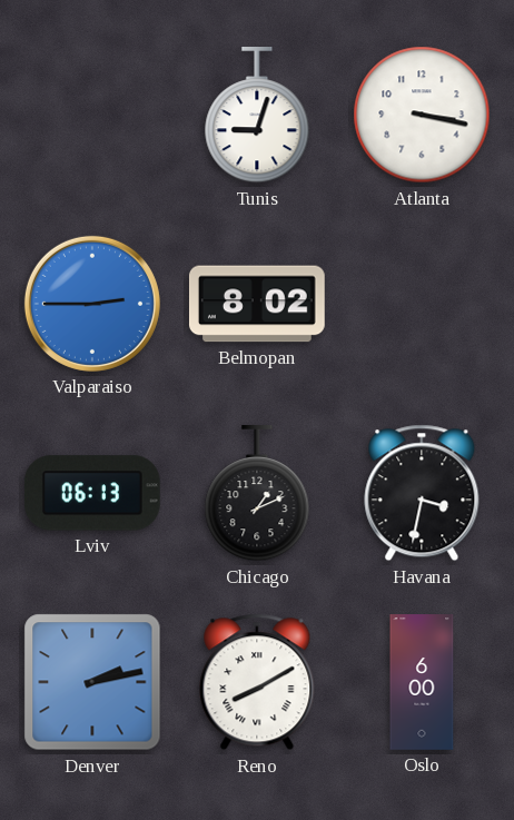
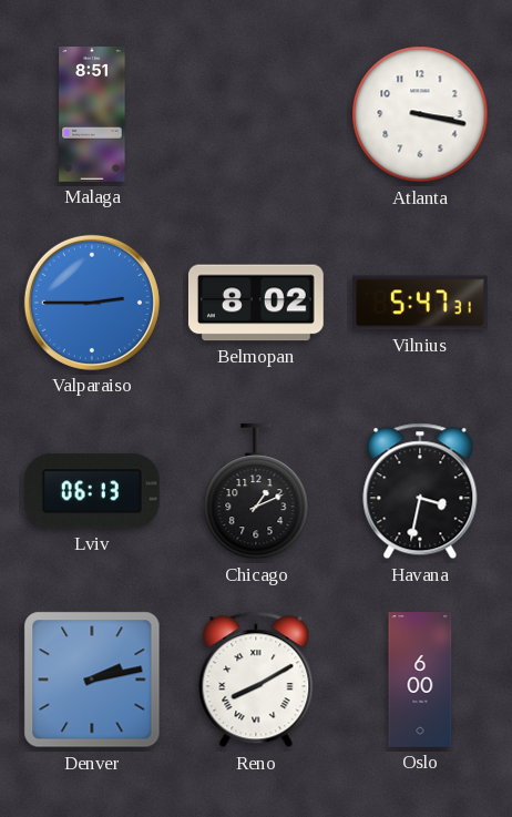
Malaga: none -> 8:51
Tunis: 9:03 -> none
Vilnius: none -> 5:47
